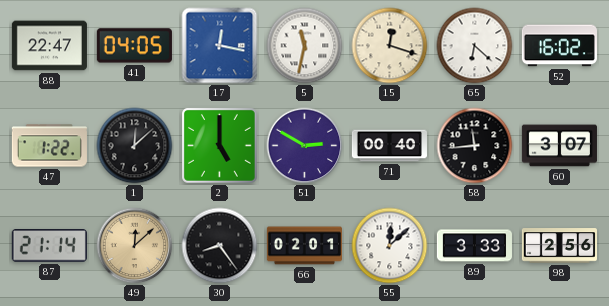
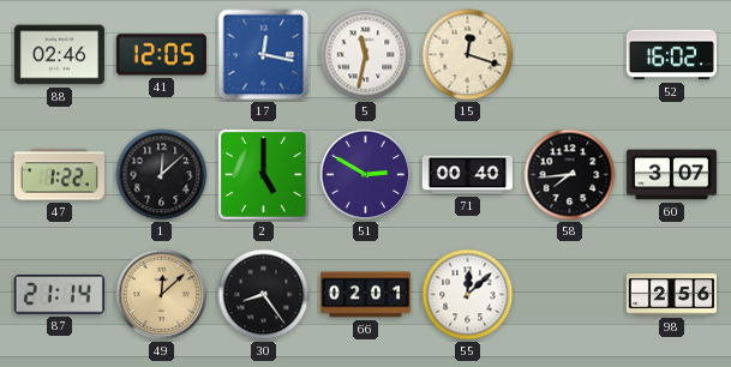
88: 22:47 -> 02:46
41: 04:05 -> 12:05
65: 6:22 -> none
58: 11:44 -> 7:44
89: 3:33 -> none
